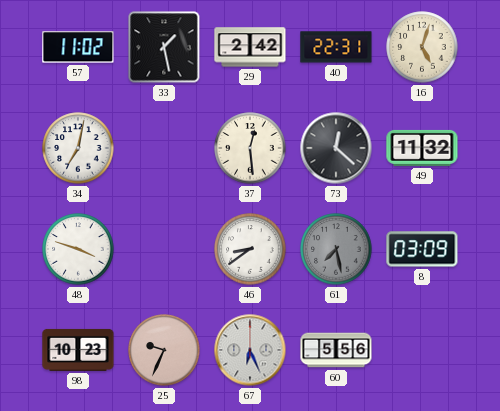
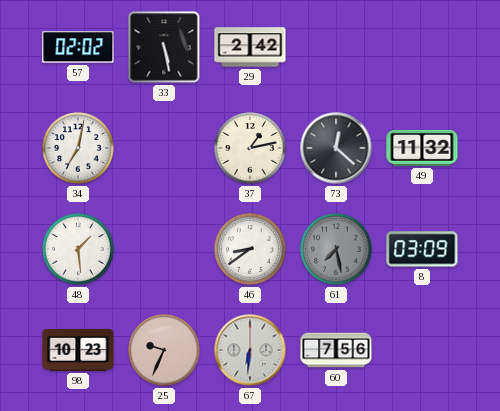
57: 11:02 -> 02:02
33: 1:28 -> 5:28
40: 22:31 -> none
16: 5:03 -> none
37: 12:29 -> 1:13
48: 3:48 -> 1:29
67: 6:26 -> 6:31
60: 5:56 -> 7:56
